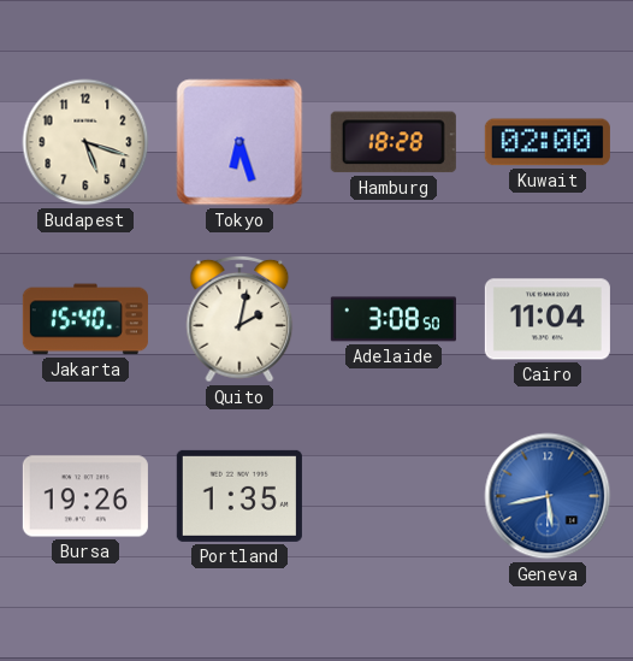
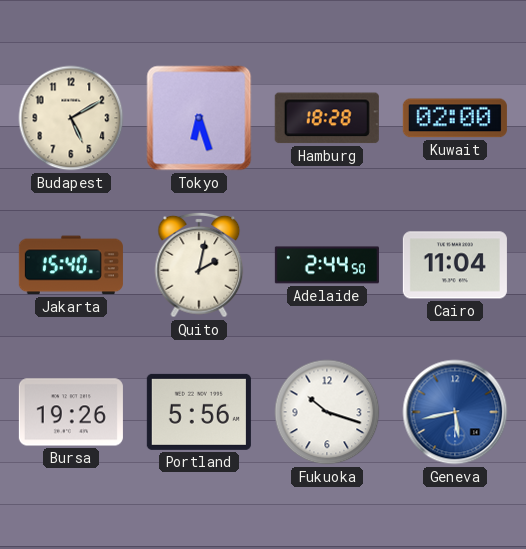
Budapest: 5:18 -> 5:10
Adelaide: 3:08 -> 2:44
Portland: 1:35 -> 5:56
Fukuoka: none -> 10:18
